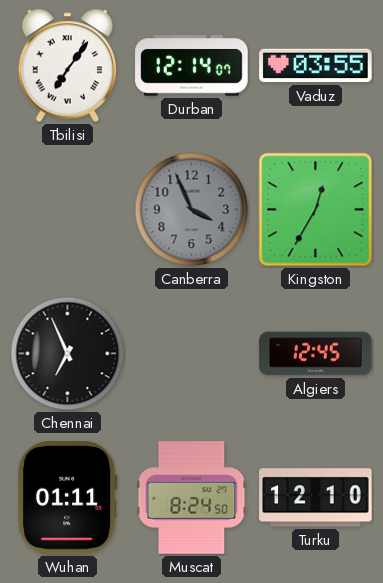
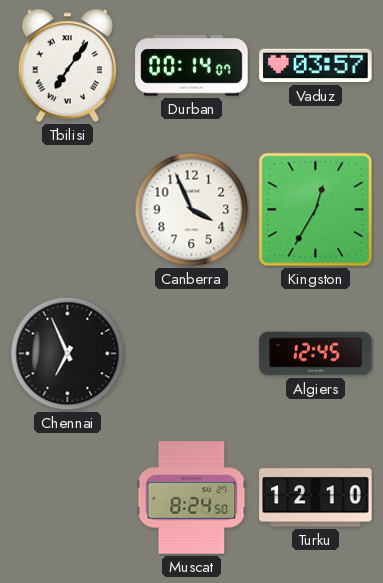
Durban: 12:14 -> 00:14
Vaduz: 03:55 -> 03:57
Canberra dial: grey -> white
Wuhan: 01:11 -> none
